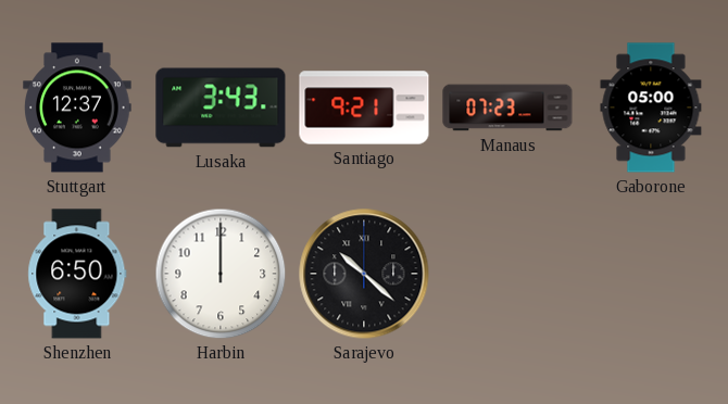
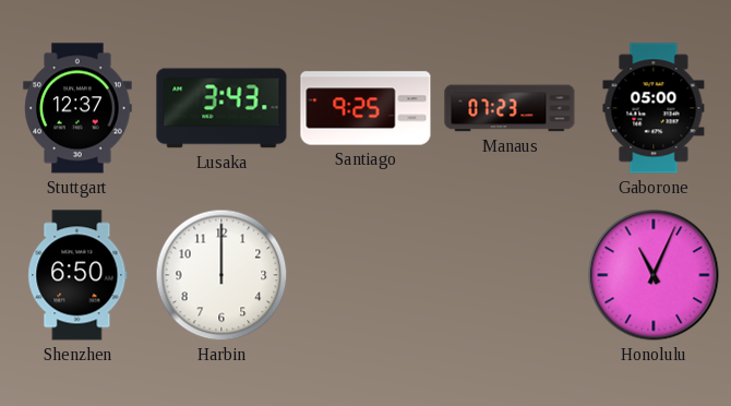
Santiago: 9:21 -> 9:25
Sarajevo: 10:22 -> none
Honolulu: none -> 11:04
